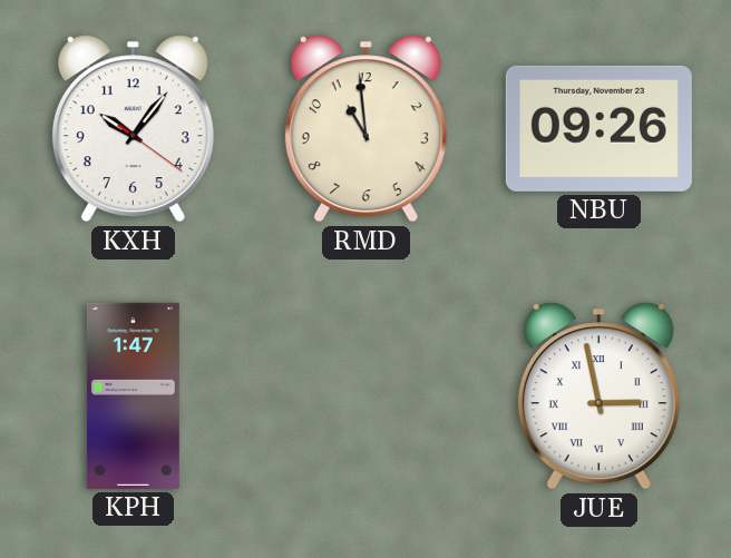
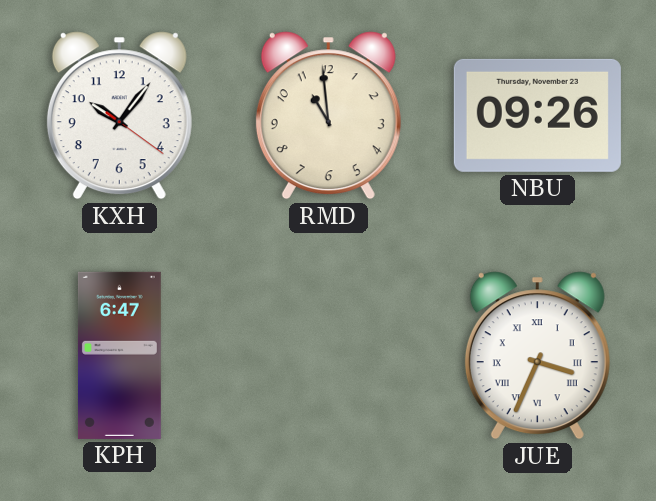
KPH: 1:47 -> 6:47
JUE: 2:58 -> 3:34
